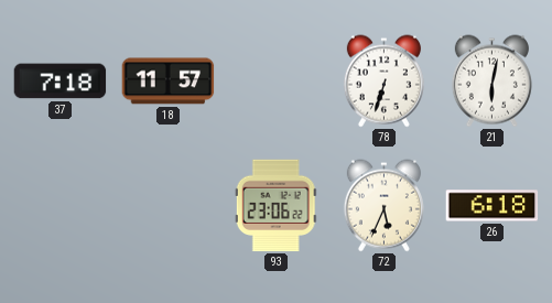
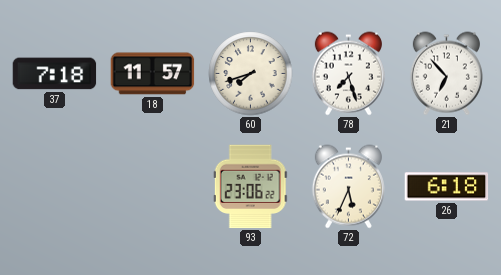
60: none -> 7:42
78: 6:33 -> 7:27
21: 6:02 -> 6:53
